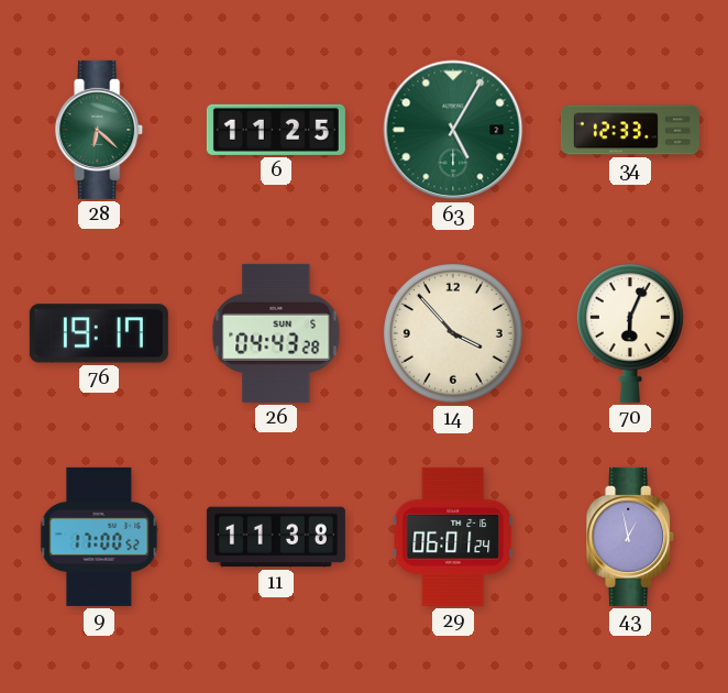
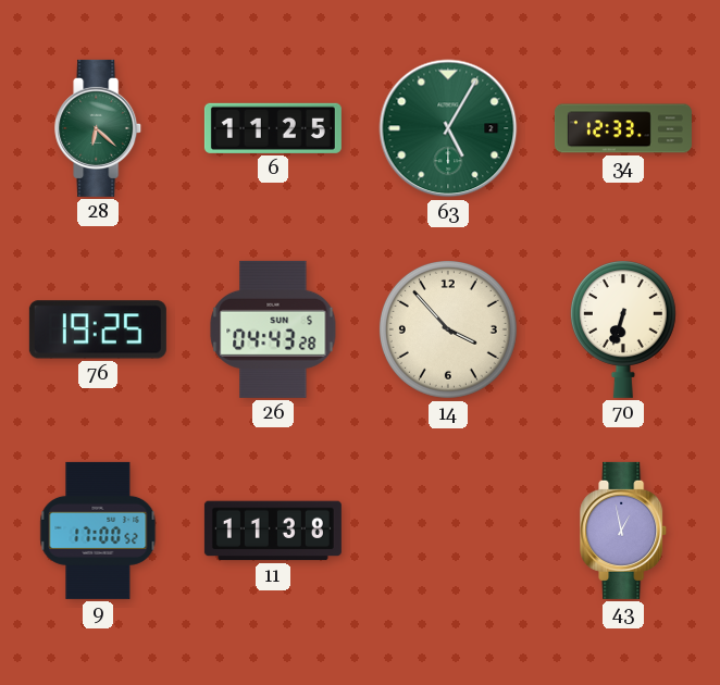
76: 19:17 -> 19:25
70: 6:04 -> 6:33
29: 06:01 -> none
